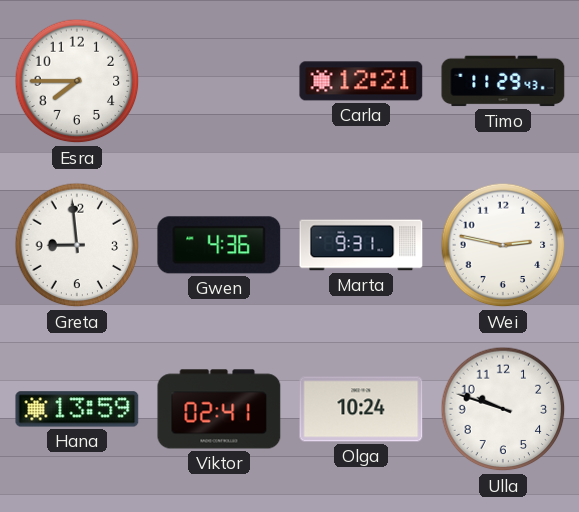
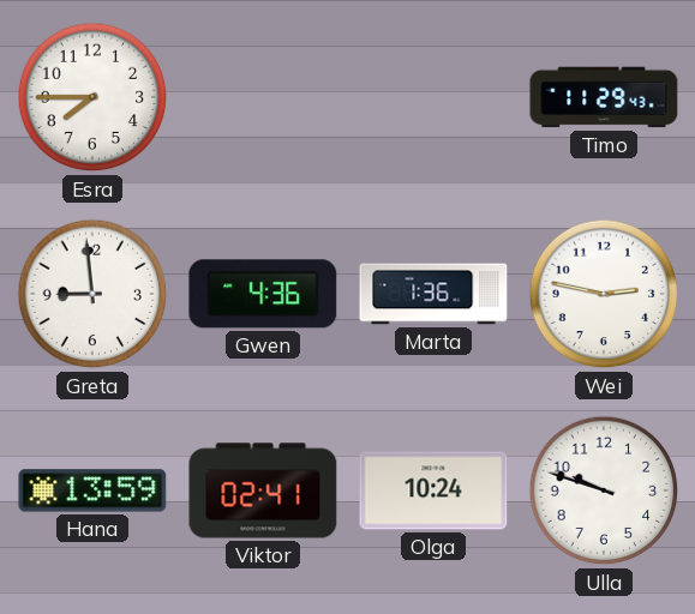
Carla: 12:21 -> none
Marta: 9:31 -> 1:36
